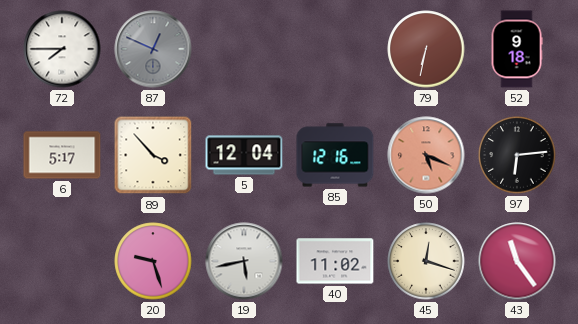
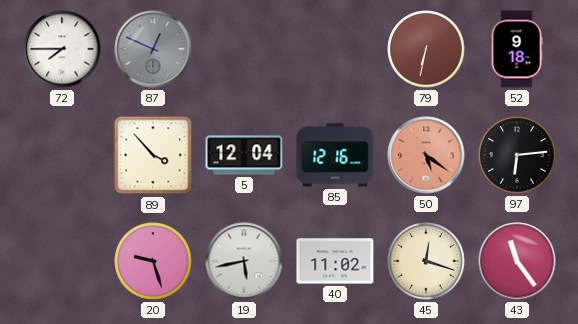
6: 5:17 -> none
50: 5:19 -> 5:21
